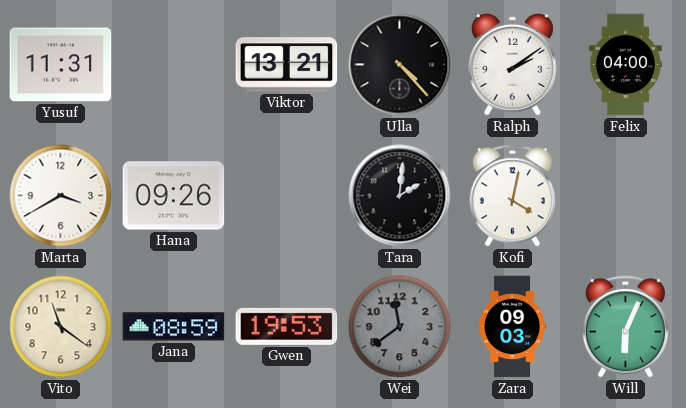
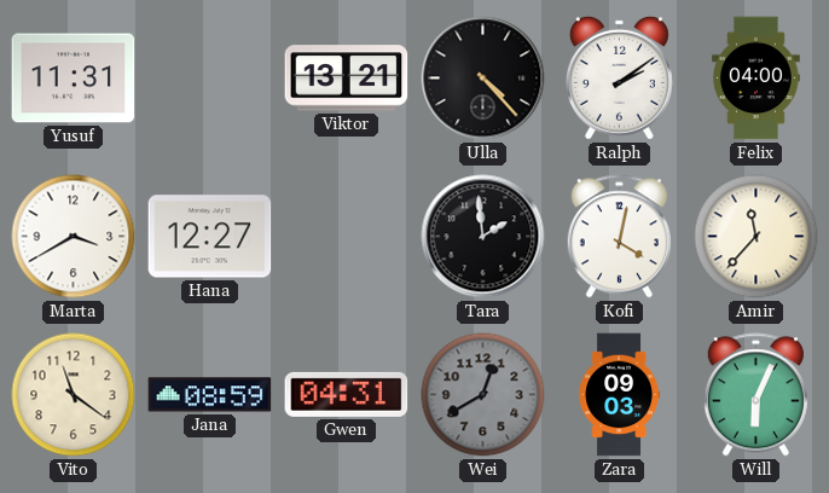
Hana: 09:26 -> 12:27
Tara: 2:01 -> 1:59
Amir: none -> 11:37
Gwen: 19:53 -> 04:31
Wei: 11:39 -> 12:40
